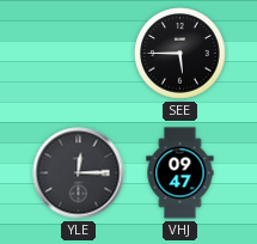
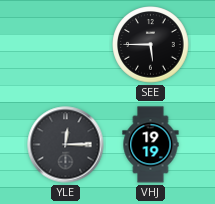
VHJ: 09:47 -> 19:19
